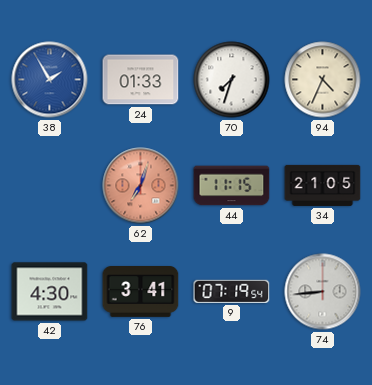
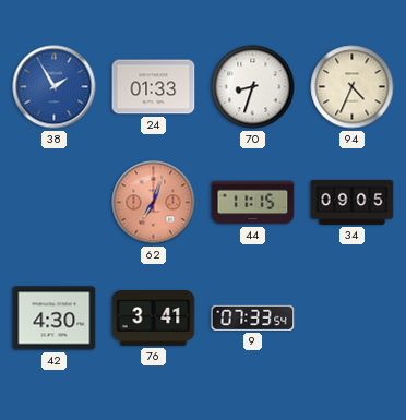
70: 7:33 -> 8:33
34: 21:05 -> 09:05
9: 07:19 -> 07:33
74: 8:44 -> none
